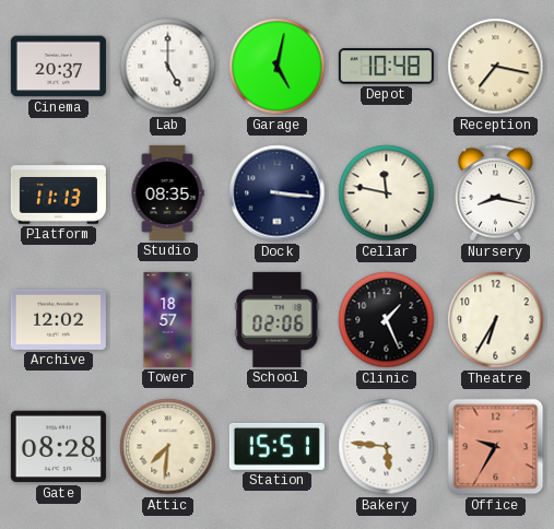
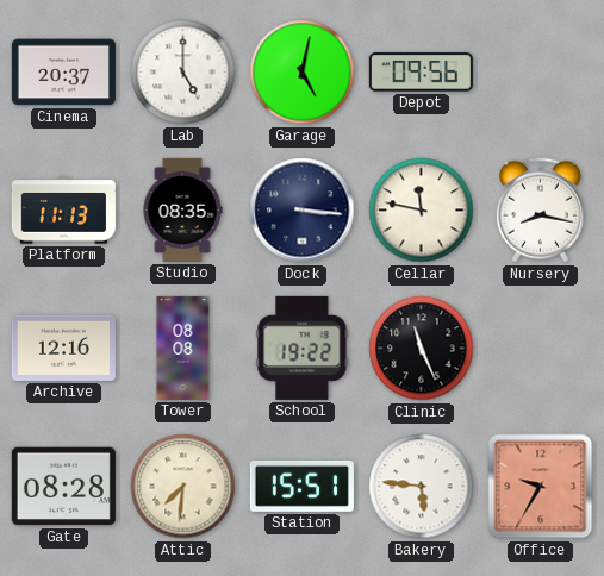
Depot: 10:48 -> 09:56
Reception: 7:17 -> none
Archive: 12:02 -> 12:16
Tower: 18:57 -> 08:08
School: 02:06 -> 19:22
Clinic: 1:26 -> 11:26
Theatre: 6:35 -> none
